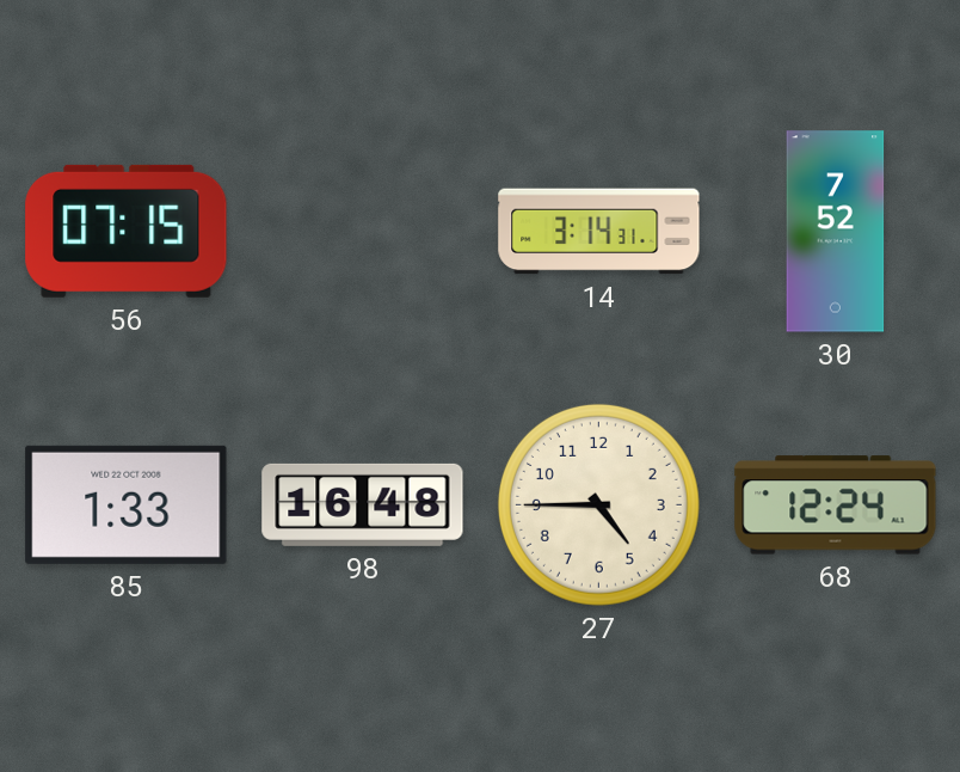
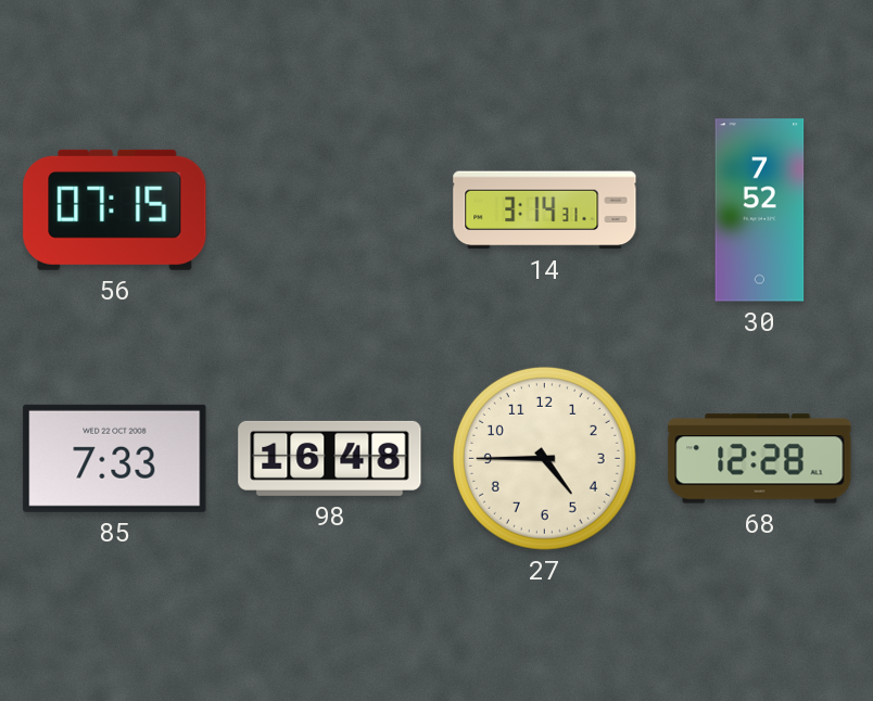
85: 1:33 -> 7:33
68: 12:24 -> 12:28
